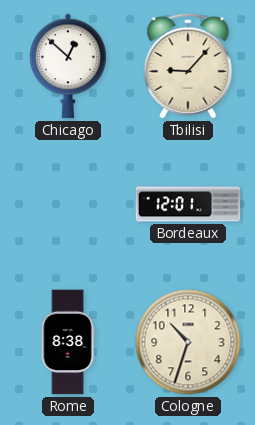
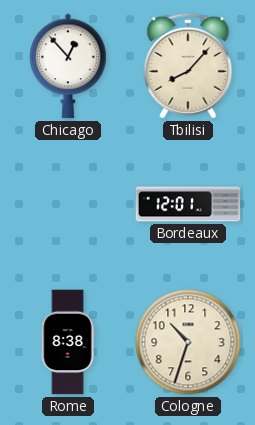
Chicago: 12:52 -> 12:53
Tbilisi: 9:07 -> 8:07
